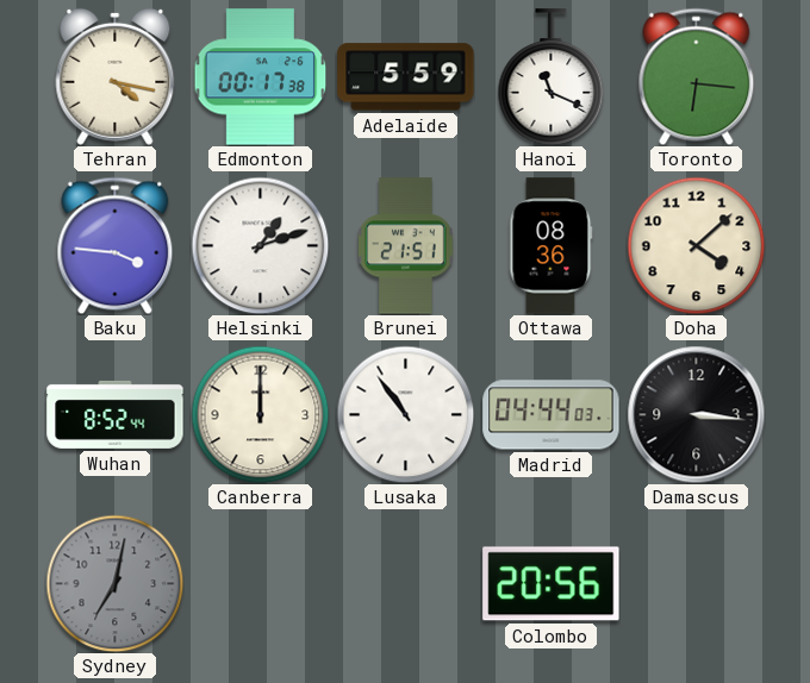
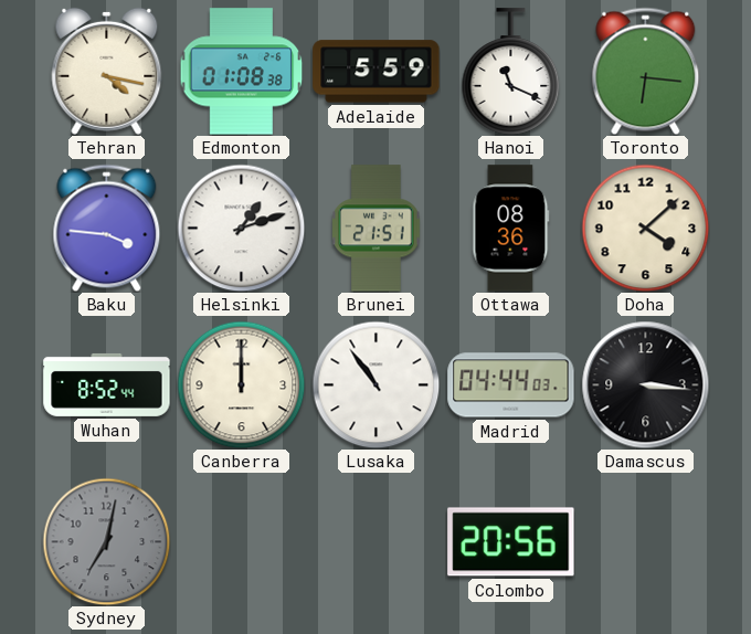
Edmonton: 00:17 -> 01:08
